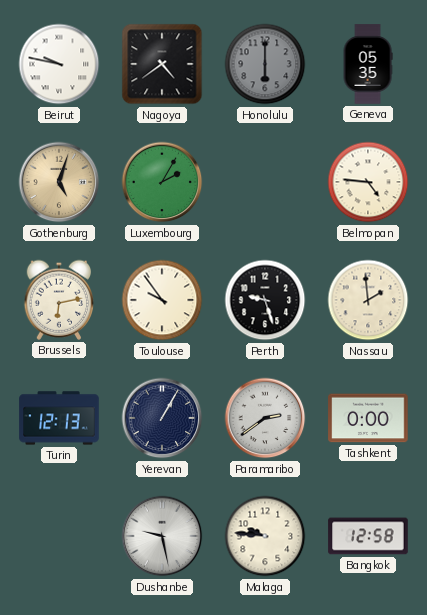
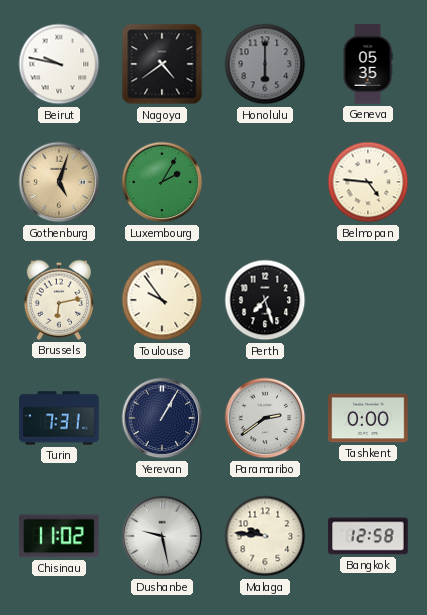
Perth: 9:27 -> 7:27
Nassau: 1:59 -> none
Turin: 12:13 -> 7:31
Chisinau: none -> 11:02
